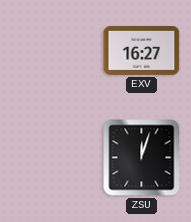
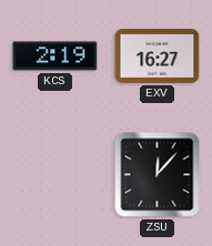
KCS: none -> 2:19
ZSU: 12:03 -> 12:07
